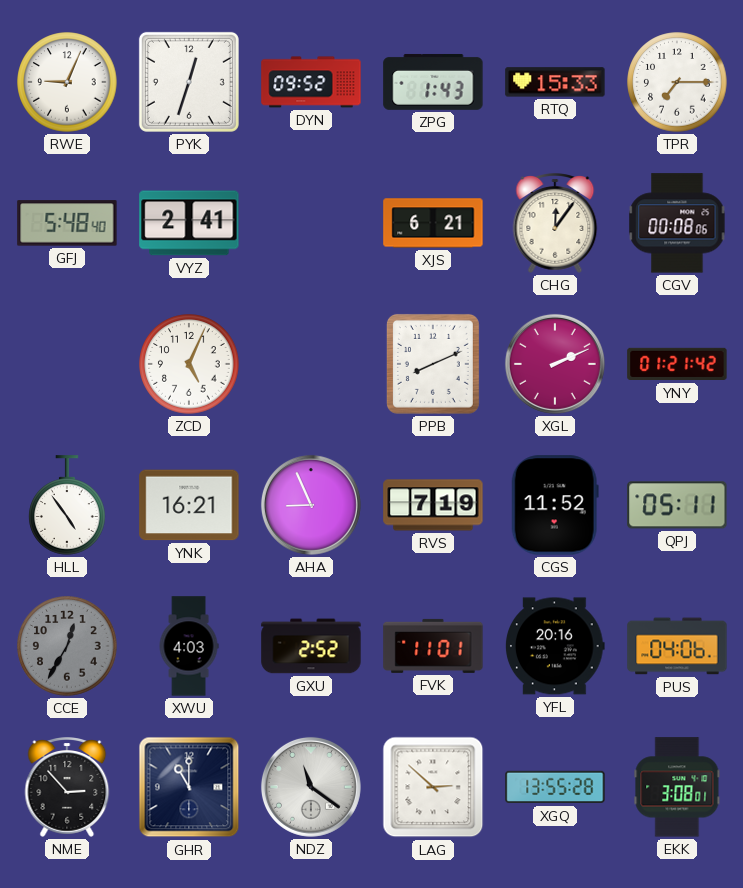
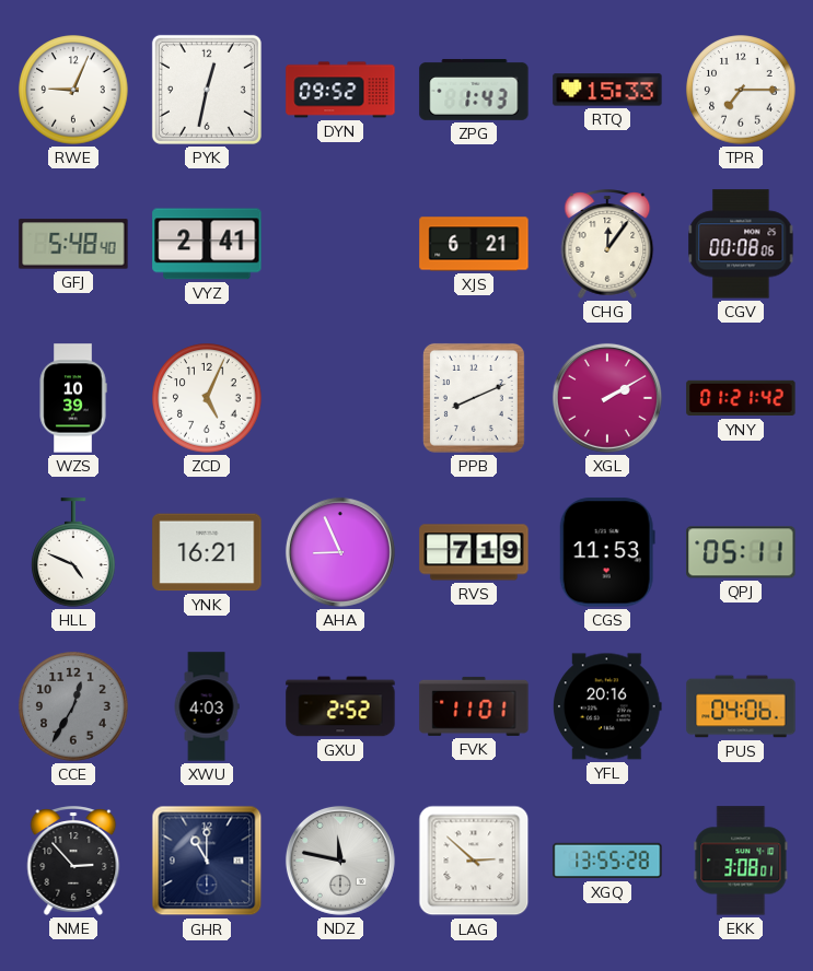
PYK: 12:33 -> 12:32
WZS: none -> 10:39
XGL: 2:11 -> 2:10
HLL: 4:54 -> 4:49
CGS: 11:52 -> 11:53
NDZ: 11:21 -> 11:47
